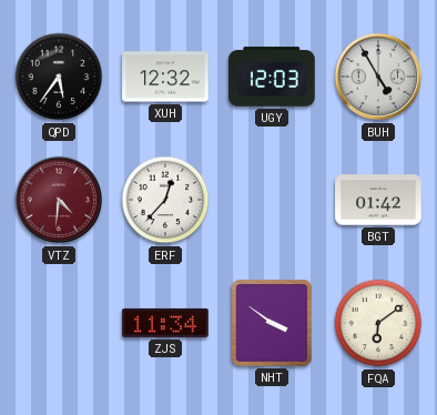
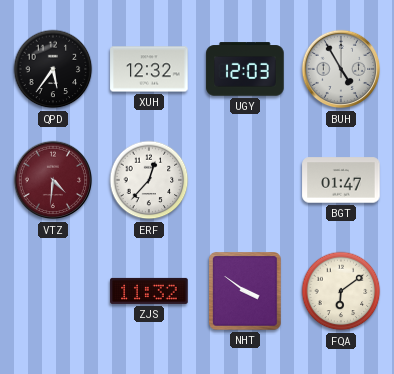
BGT: 01:42 -> 01:47
ZJS: 11:34 -> 11:32
